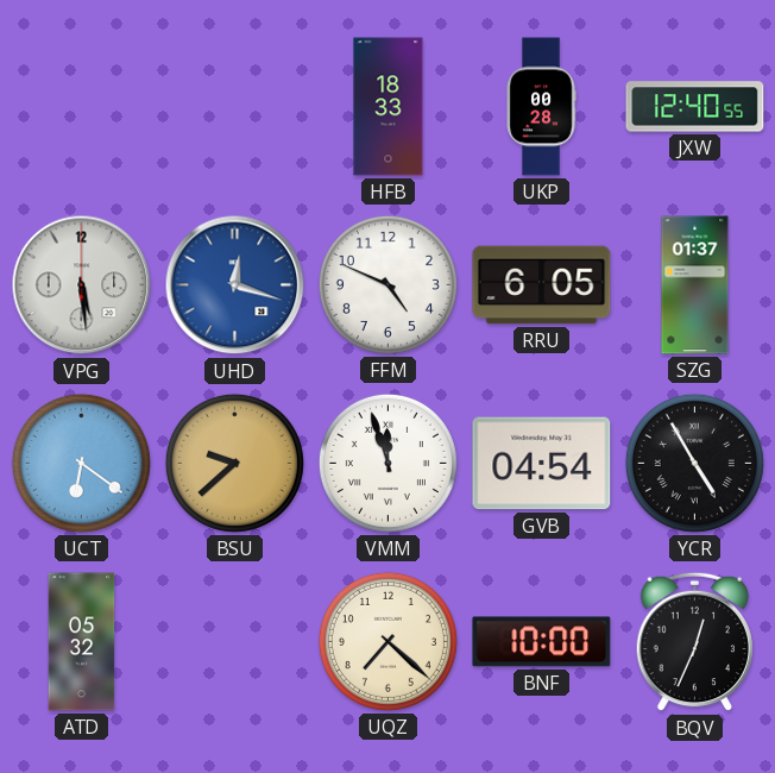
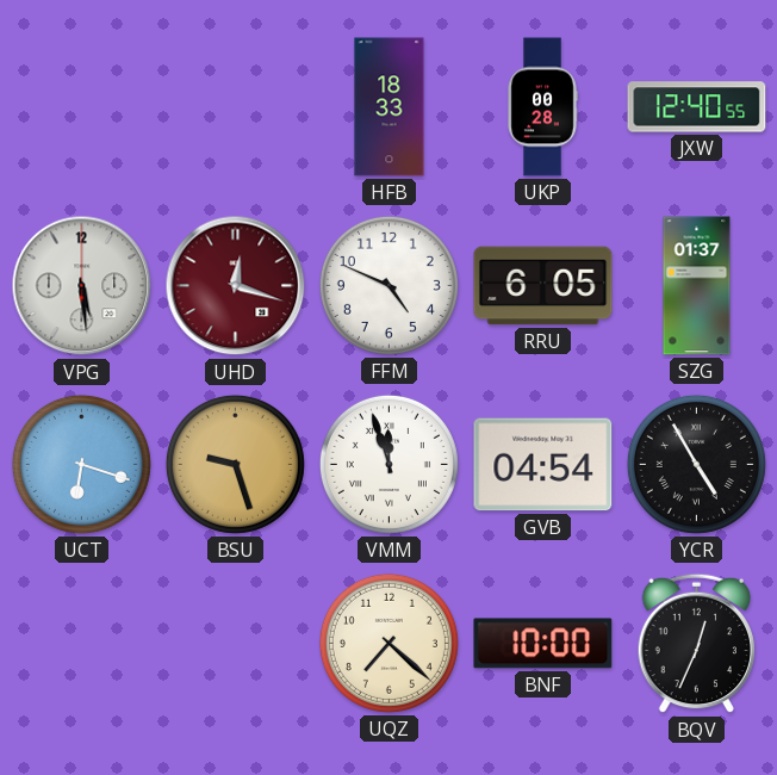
UHD dial: blue -> burgundy
UCT: 6:21 -> 6:18
BSU: 9:38 -> 9:27
ATD: 05:32 -> none
